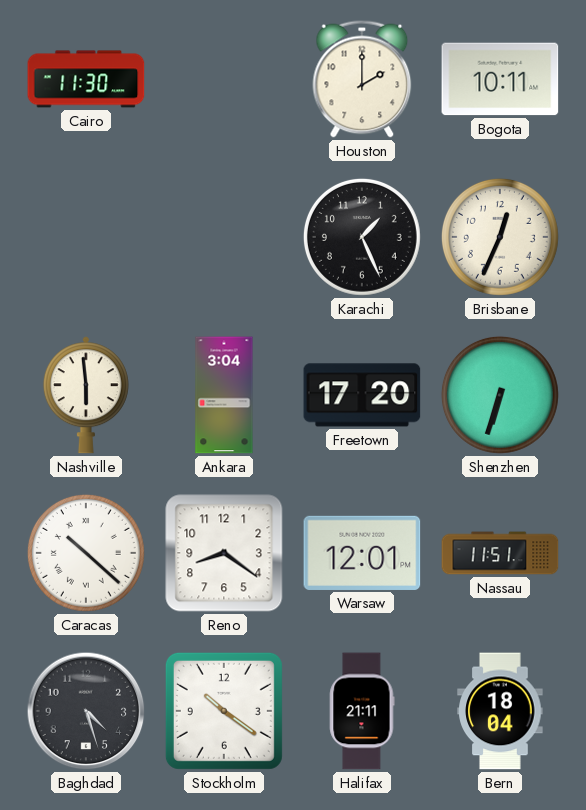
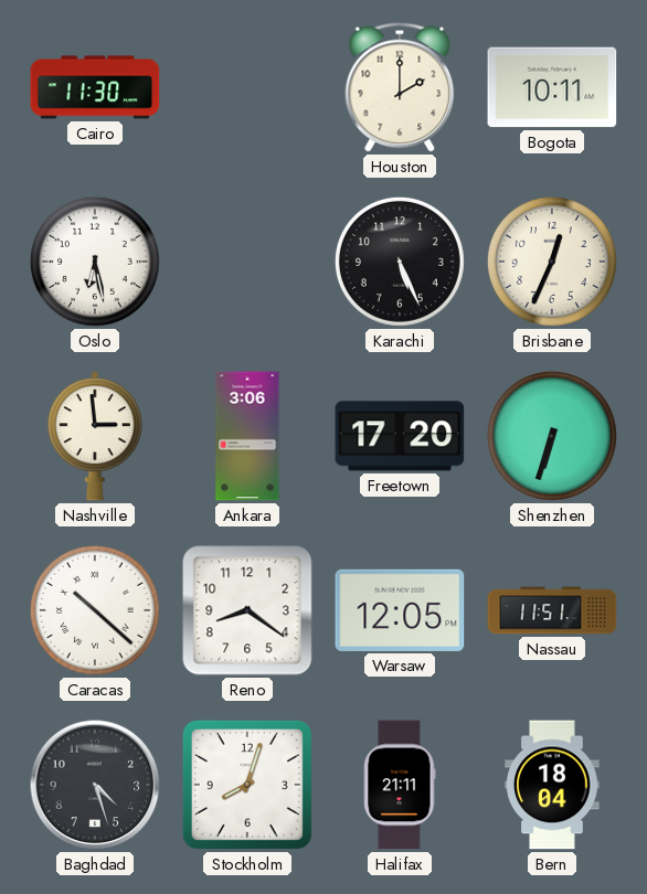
Oslo: none -> 6:28
Karachi: 1:26 -> 5:26
Nashville: 5:59 -> 2:59
Ankara: 3:04 -> 3:06
Warsaw: 12:01 -> 12:05
Stockholm: 10:21 -> 8:03
